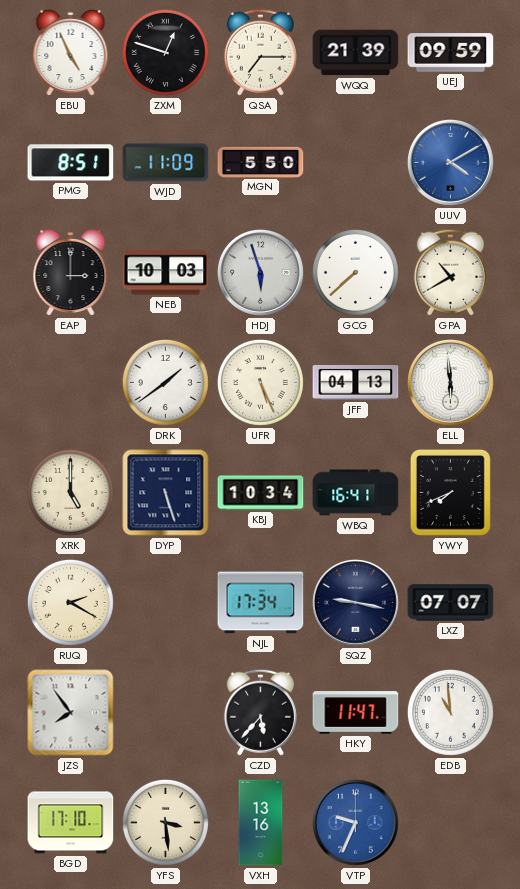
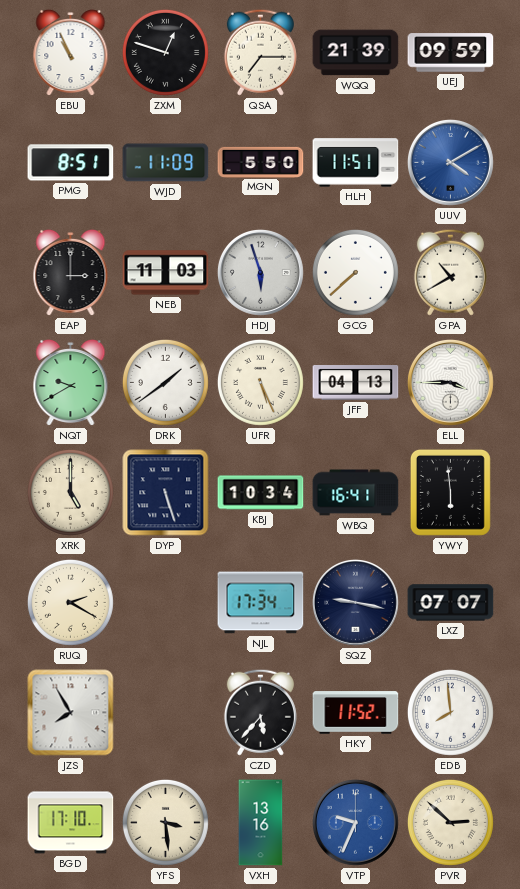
EBU: 4:56 -> 10:56
HLH: none -> 11:51
NEB: 10:03 -> 11:03
NQT: none -> 9:40
ELL: 5:59 -> 3:45
YWY: 7:41 -> 5:59
JZS: 7:54 -> 7:55
HKY: 11:47 -> 11:52
EDB: 10:59 -> 7:59
PVR: none -> 2:52
